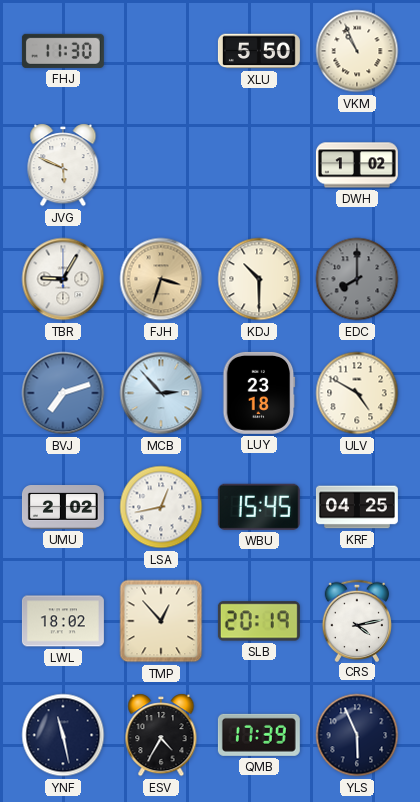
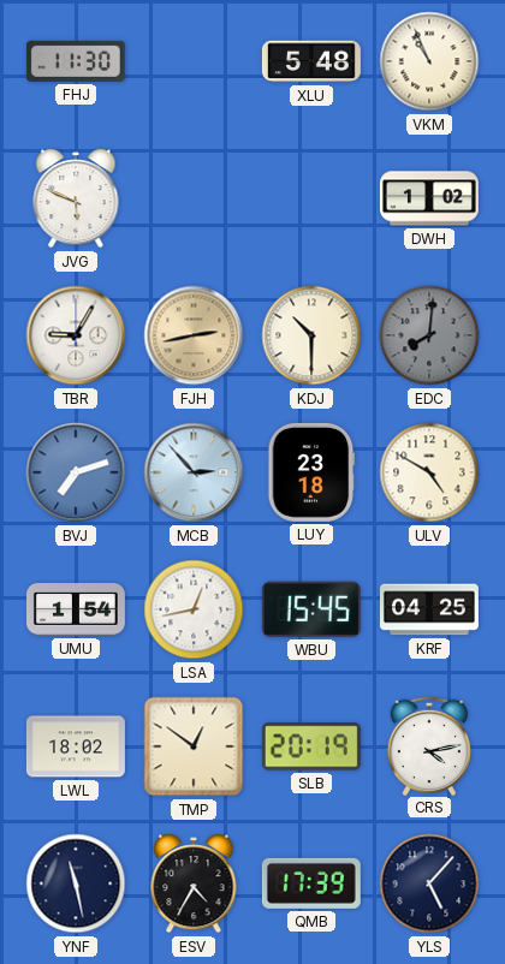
XLU: 5:50 -> 5:48
FJH: 3:33 -> 2:43
EDC: 8:00 -> 8:01
UMU: 2:02 -> 1:54
TMP: 12:53 -> 12:51
YLS: 5:56 -> 5:07
